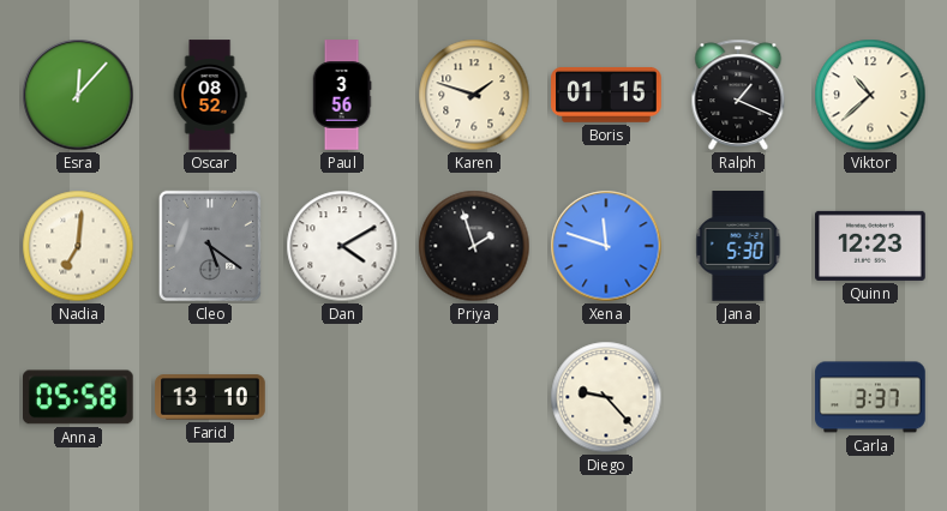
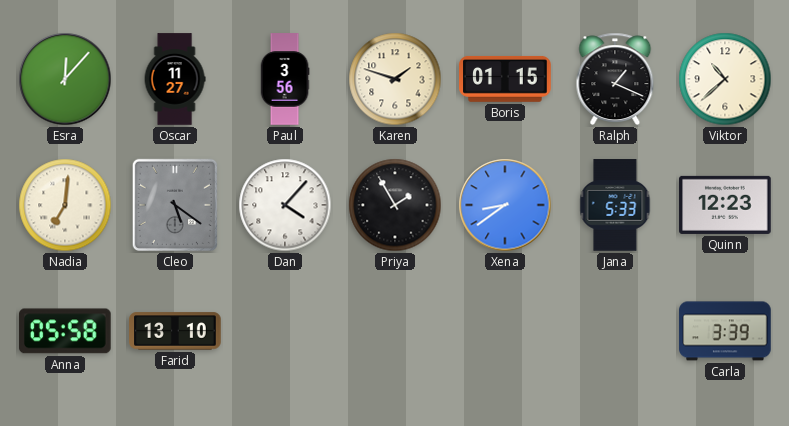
Oscar: 08:52 -> 11:27
Dan: 4:10 -> 4:07
Priya: 1:57 -> 1:55
Xena: 11:48 -> 8:39
Jana: 5:30 -> 5:33
Diego: 9:23 -> none
Carla: 3:37 -> 3:39
